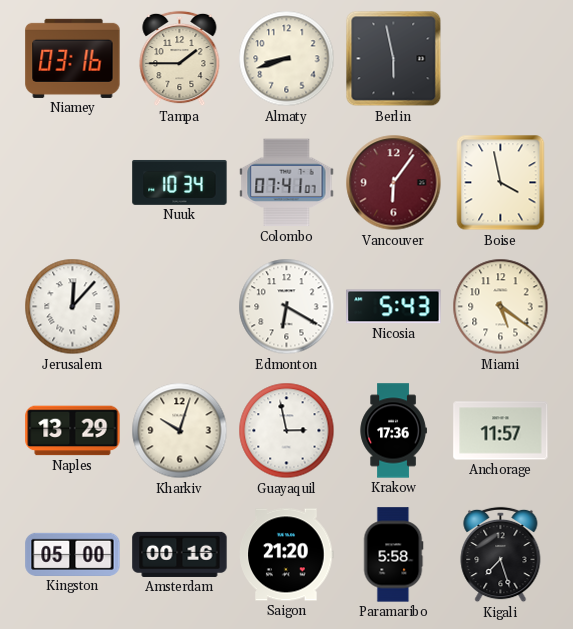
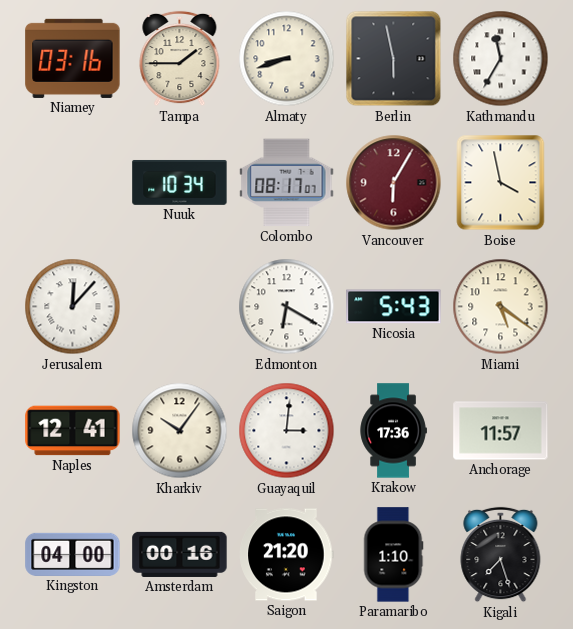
Kathmandu: none -> 11:35
Colombo: 07:41 -> 08:17
Vancouver: 6:06 -> 6:05
Naples: 13:29 -> 12:41
Kharkiv: 10:03 -> 10:06
Guayaquil: 2:58 -> 3:01
Kingston: 05:00 -> 04:00
Paramaribo: 5:58 -> 1:10
